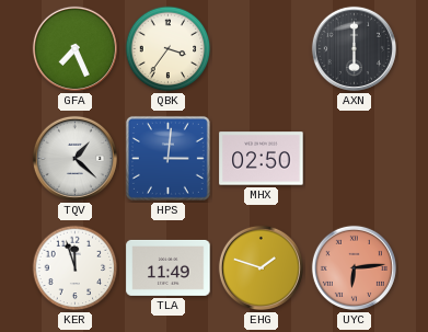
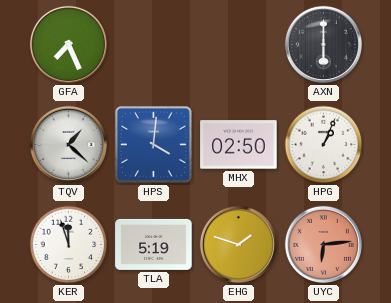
QBK: 3:36 -> none
HPS: 3:01 -> 4:01
HPG: none -> 1:04
TLA: 11:49 -> 5:19
